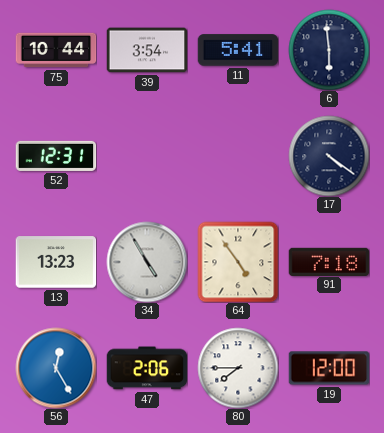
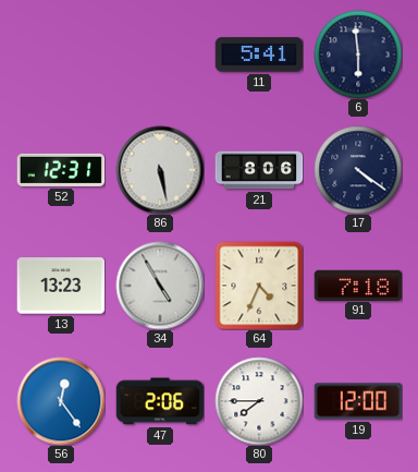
75: 10:44 -> none
39: 3:54 -> none
86: none -> 5:28
21: none -> 8:06
64: 4:54 -> 4:34
56: 12:25 -> 12:24
